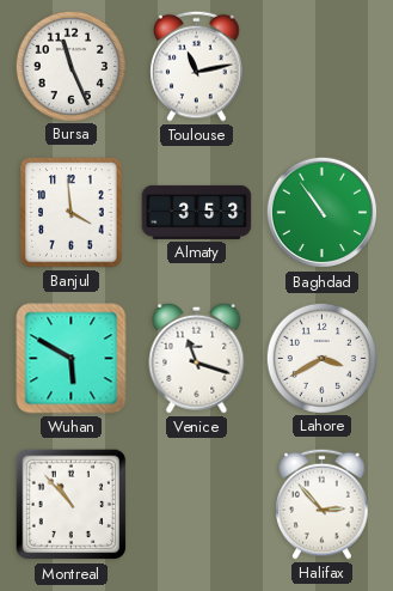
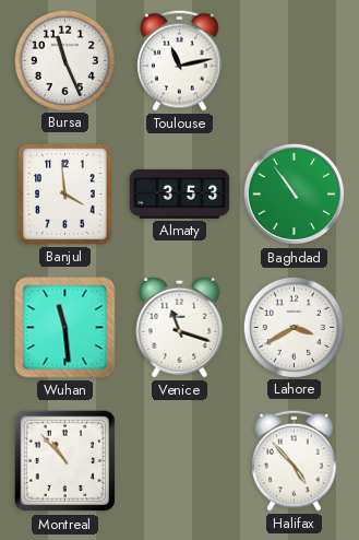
Wuhan: 5:50 -> 11:29
Halifax: 2:53 -> 4:53
